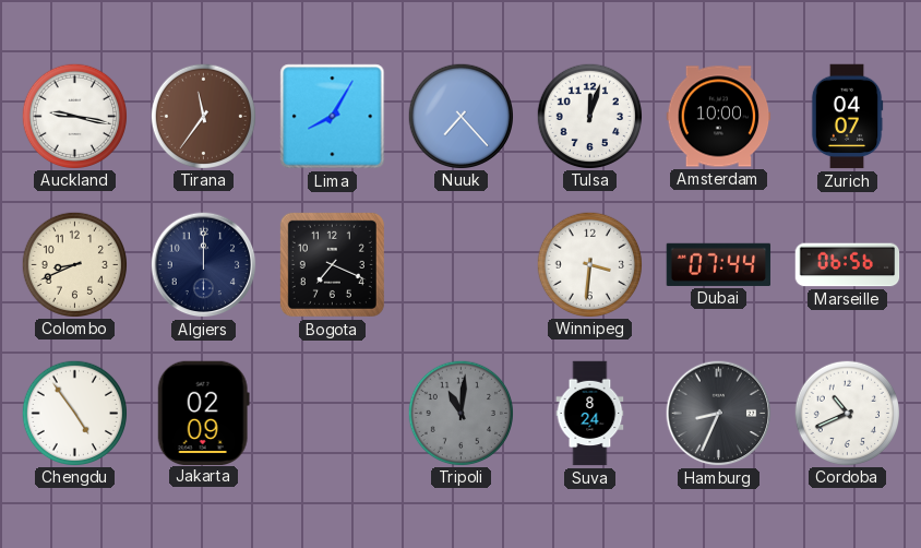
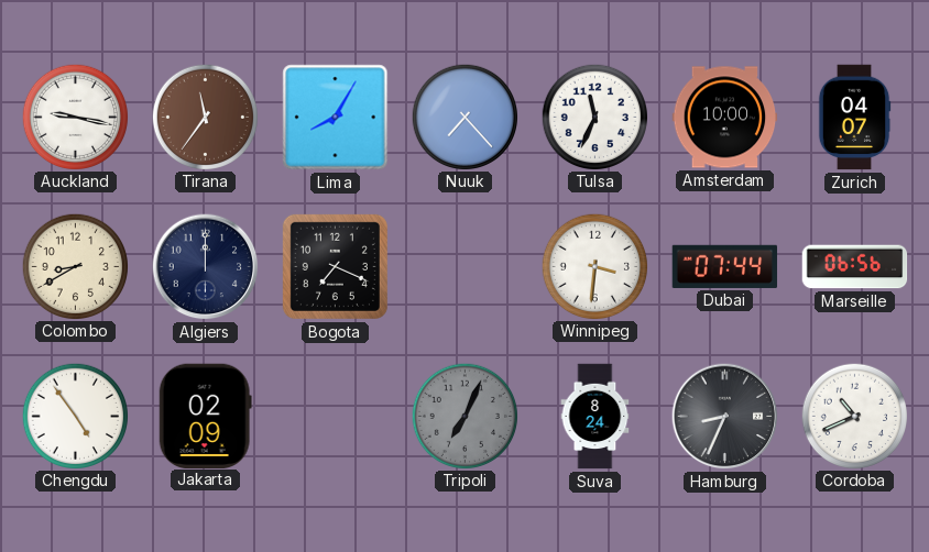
Tulsa: 12:03 -> 11:34
Colombo: 8:41 -> 8:40
Tripoli: 11:01 -> 7:04
